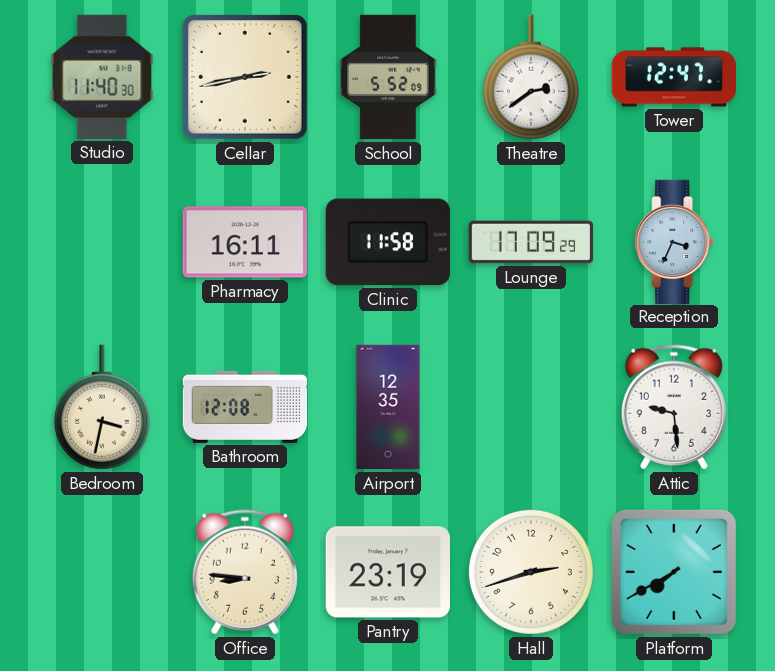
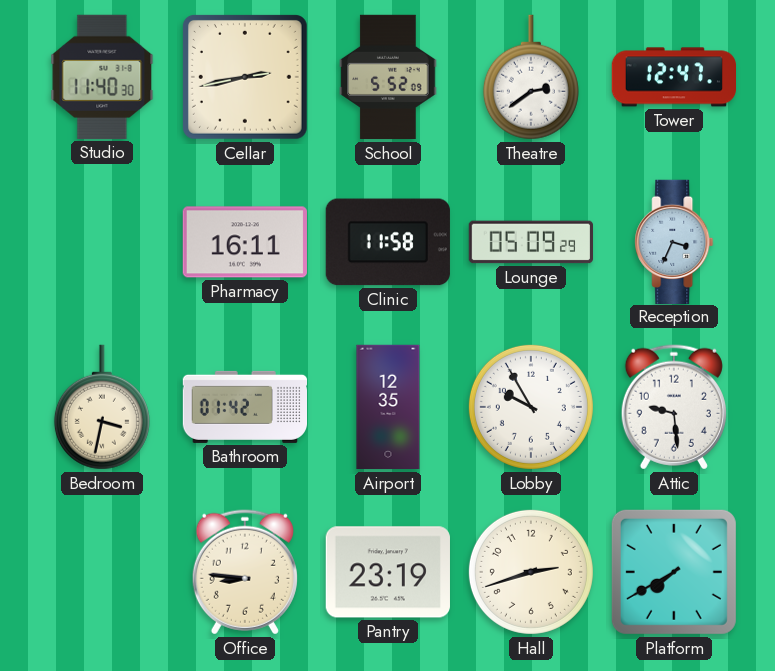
Lounge: 17:09 -> 05:09
Bathroom: 12:08 -> 01:42
Lobby: none -> 9:55
